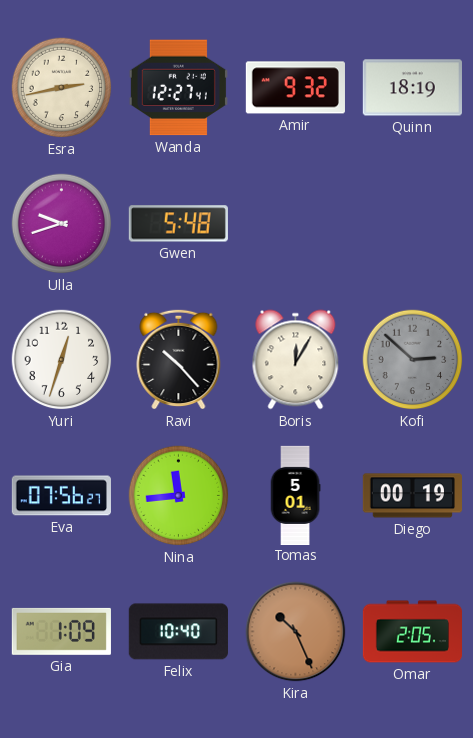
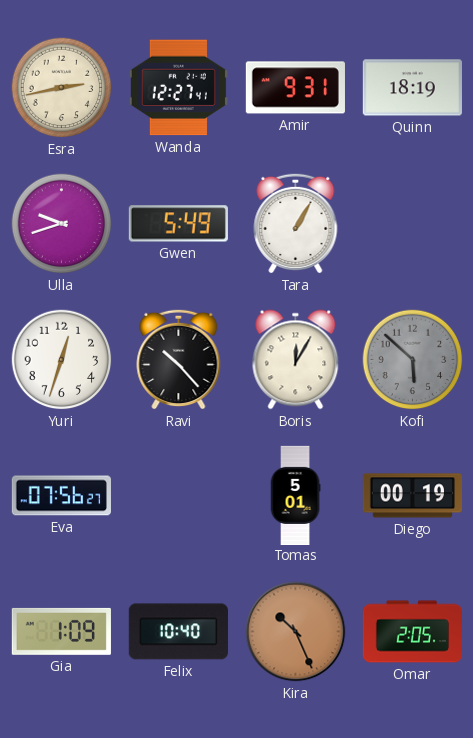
Amir: 9:32 -> 9:31
Gwen: 5:48 -> 5:49
Tara: none -> 1:05
Kofi: 2:52 -> 5:52
Nina: 11:44 -> none
